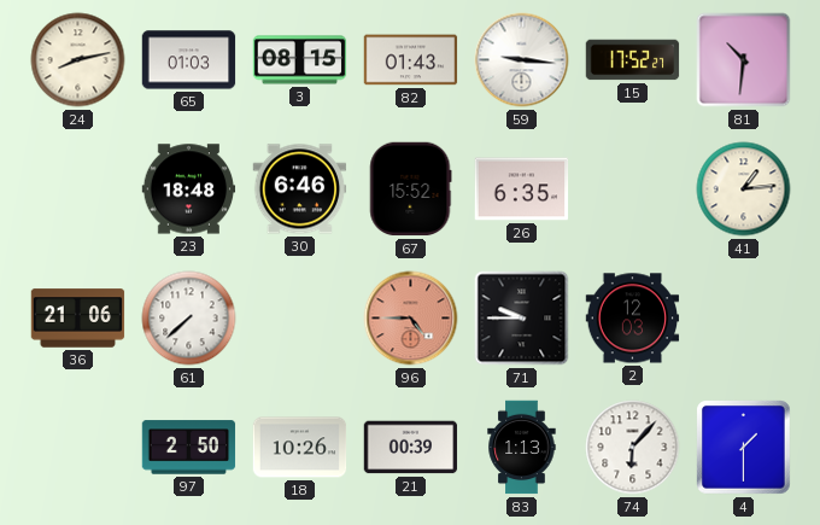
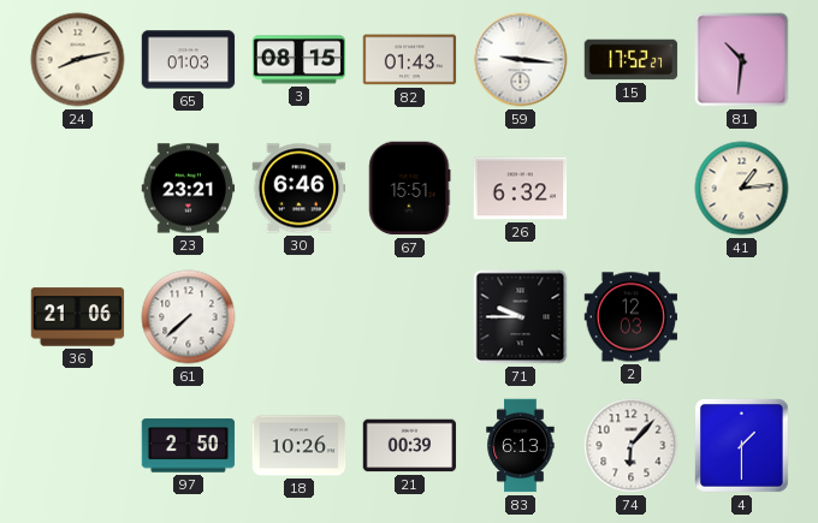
23: 18:48 -> 23:21
67: 15:52 -> 15:51
26: 6:35 -> 6:32
96: 4:45 -> none
83: 1:13 -> 6:13
